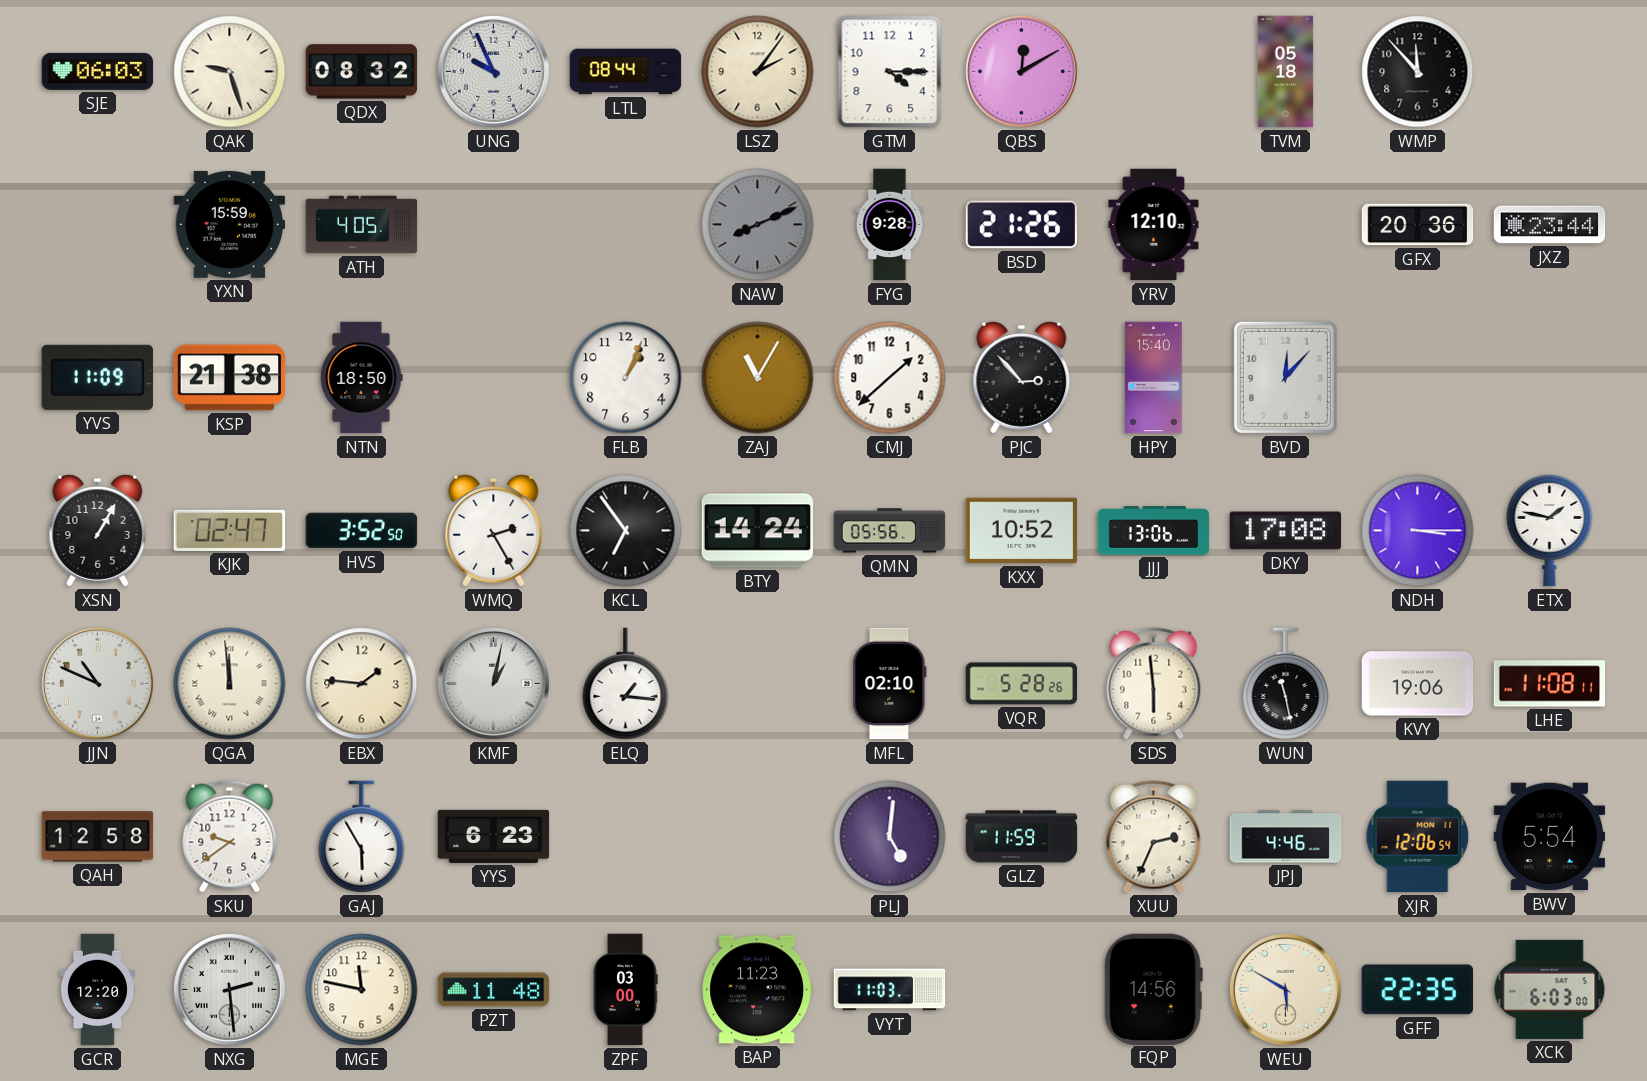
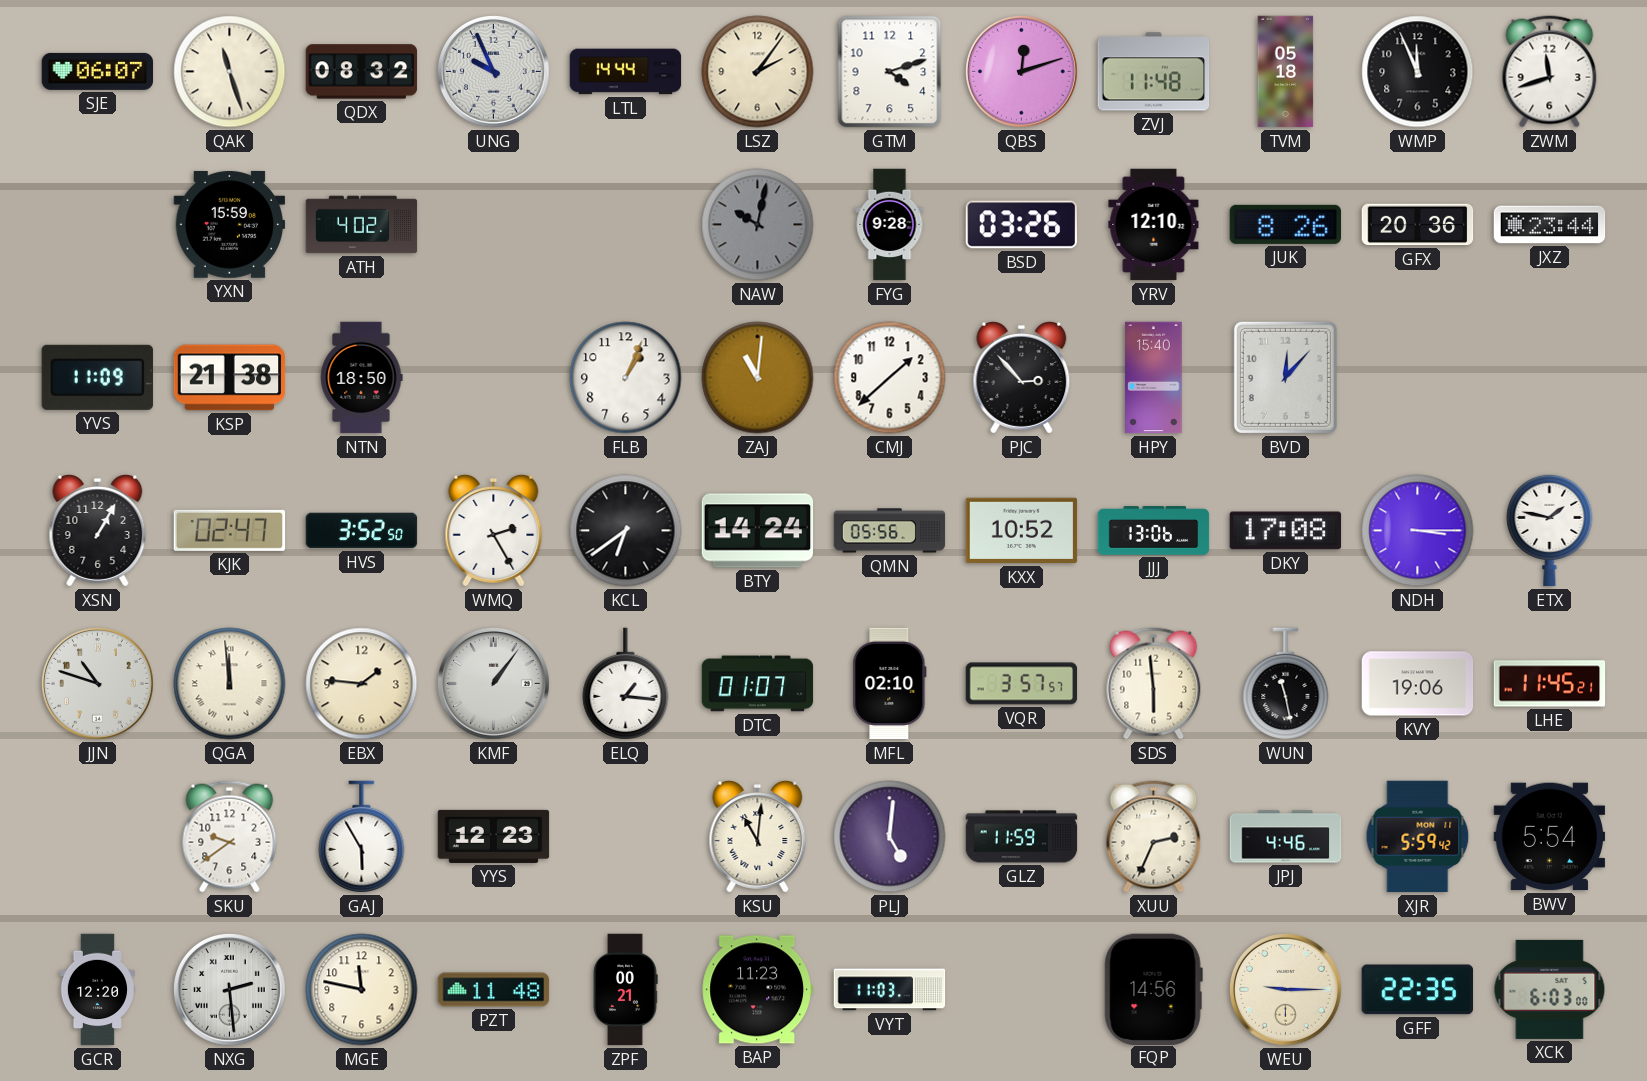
SJE: 06:03 -> 06:07
QAK: 9:27 -> 11:27
LTL: 08:44 -> 14:44
GTM: 4:15 -> 4:12
QBS: 12:10 -> 12:12
ZVJ: none -> 11:48
WMP: 11:53 -> 11:56
ZWM: none -> 11:42
ATH: 4:05 -> 4:02
NAW: 8:11 -> 10:02
BSD: 21:26 -> 03:26
JUK: none -> 8:26
ZAJ: 11:05 -> 11:01
KCL: 6:54 -> 6:39
JJN: 10:49 -> 10:48
KMF: 1:02 -> 1:06
DTC: none -> 01:07
VQR: 5:28 -> 3:57
LHE: 11:08 -> 11:45
QAH: 12:58 -> none
YYS: 6:23 -> 12:23
KSU: none -> 11:01
XJR: 12:06 -> 5:59
ZPF: 03:00 -> 00:21
WEU: 5:50 -> 9:15
